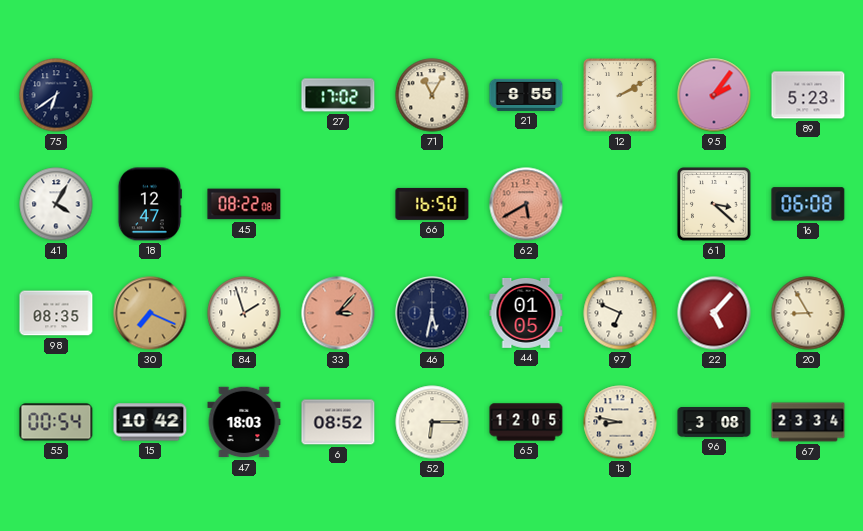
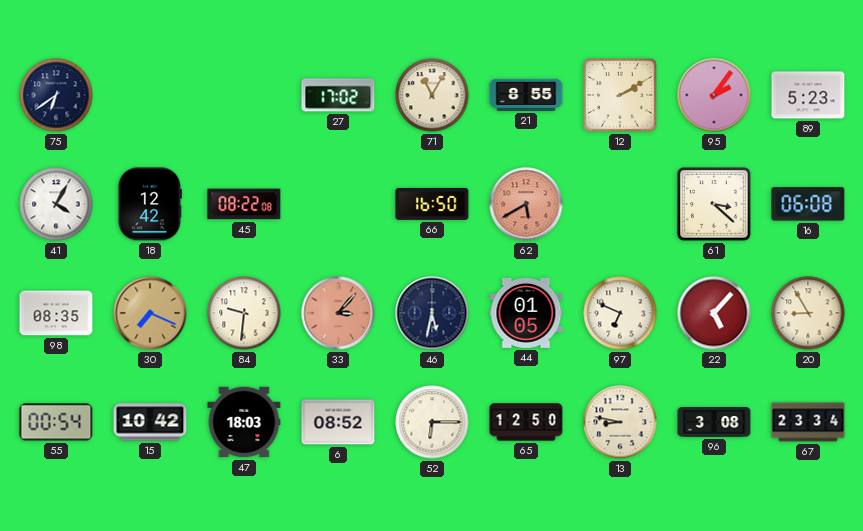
18: 12:47 -> 12:42
84: 1:57 -> 9:31
65: 12:05 -> 12:50
